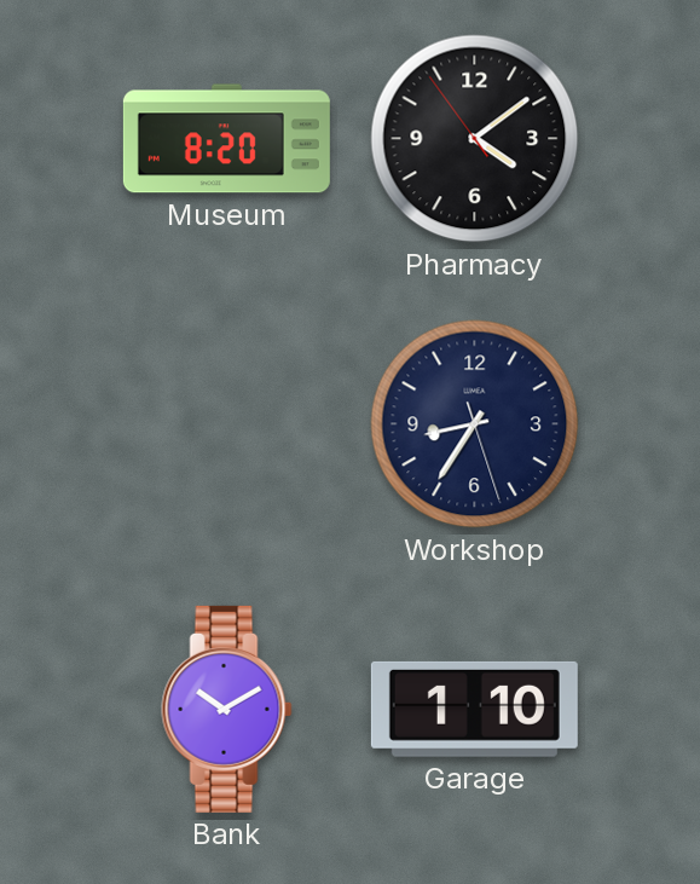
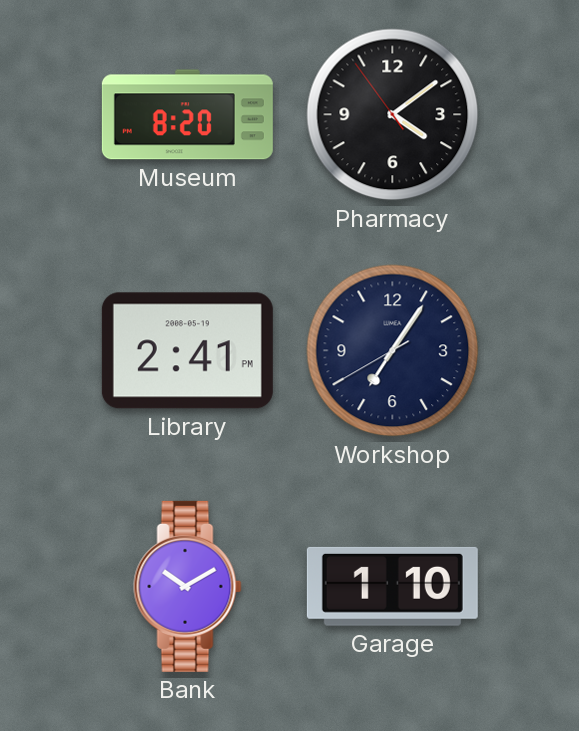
Library: none -> 2:41
Workshop: 8:35 -> 7:05
